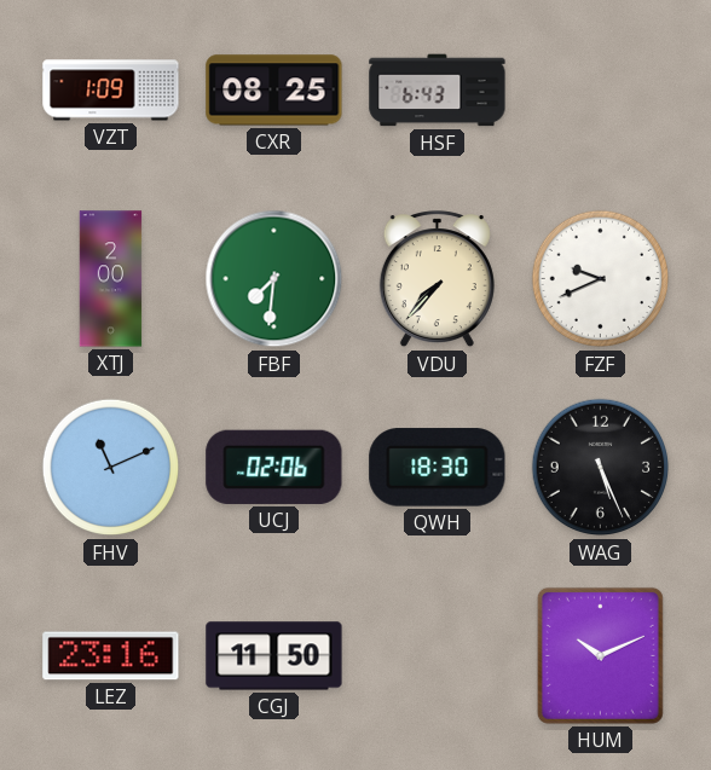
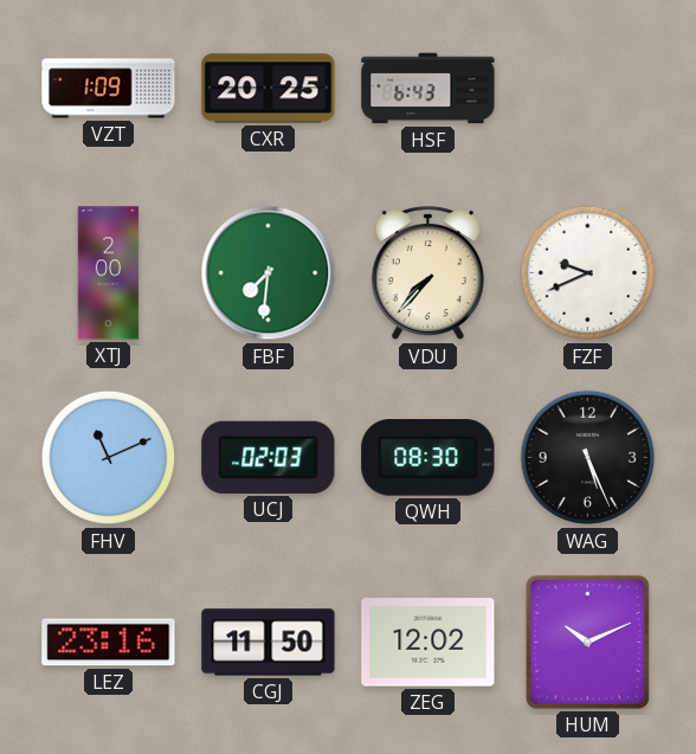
CXR: 08:25 -> 20:25
UCJ: 02:06 -> 02:03
QWH: 18:30 -> 08:30
ZEG: none -> 12:02
